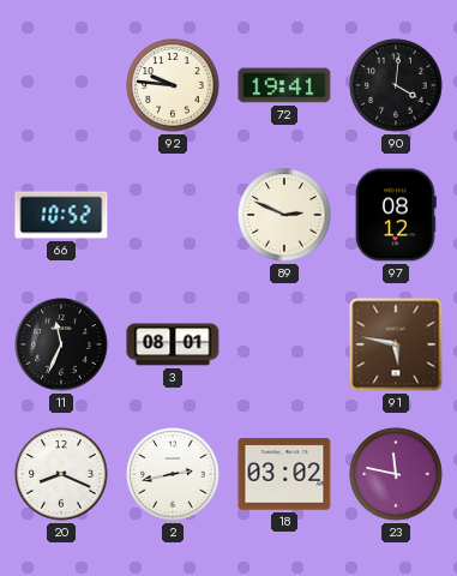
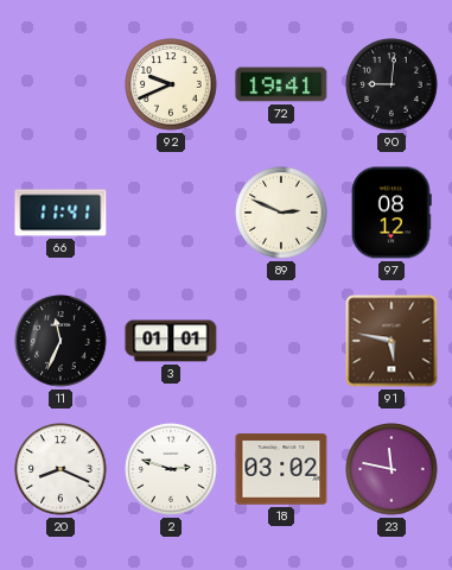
92: 9:46 -> 9:41
90: 4:01 -> 9:01
66: 10:52 -> 11:41
3: 08:01 -> 01:01
2: 2:43 -> 2:48
